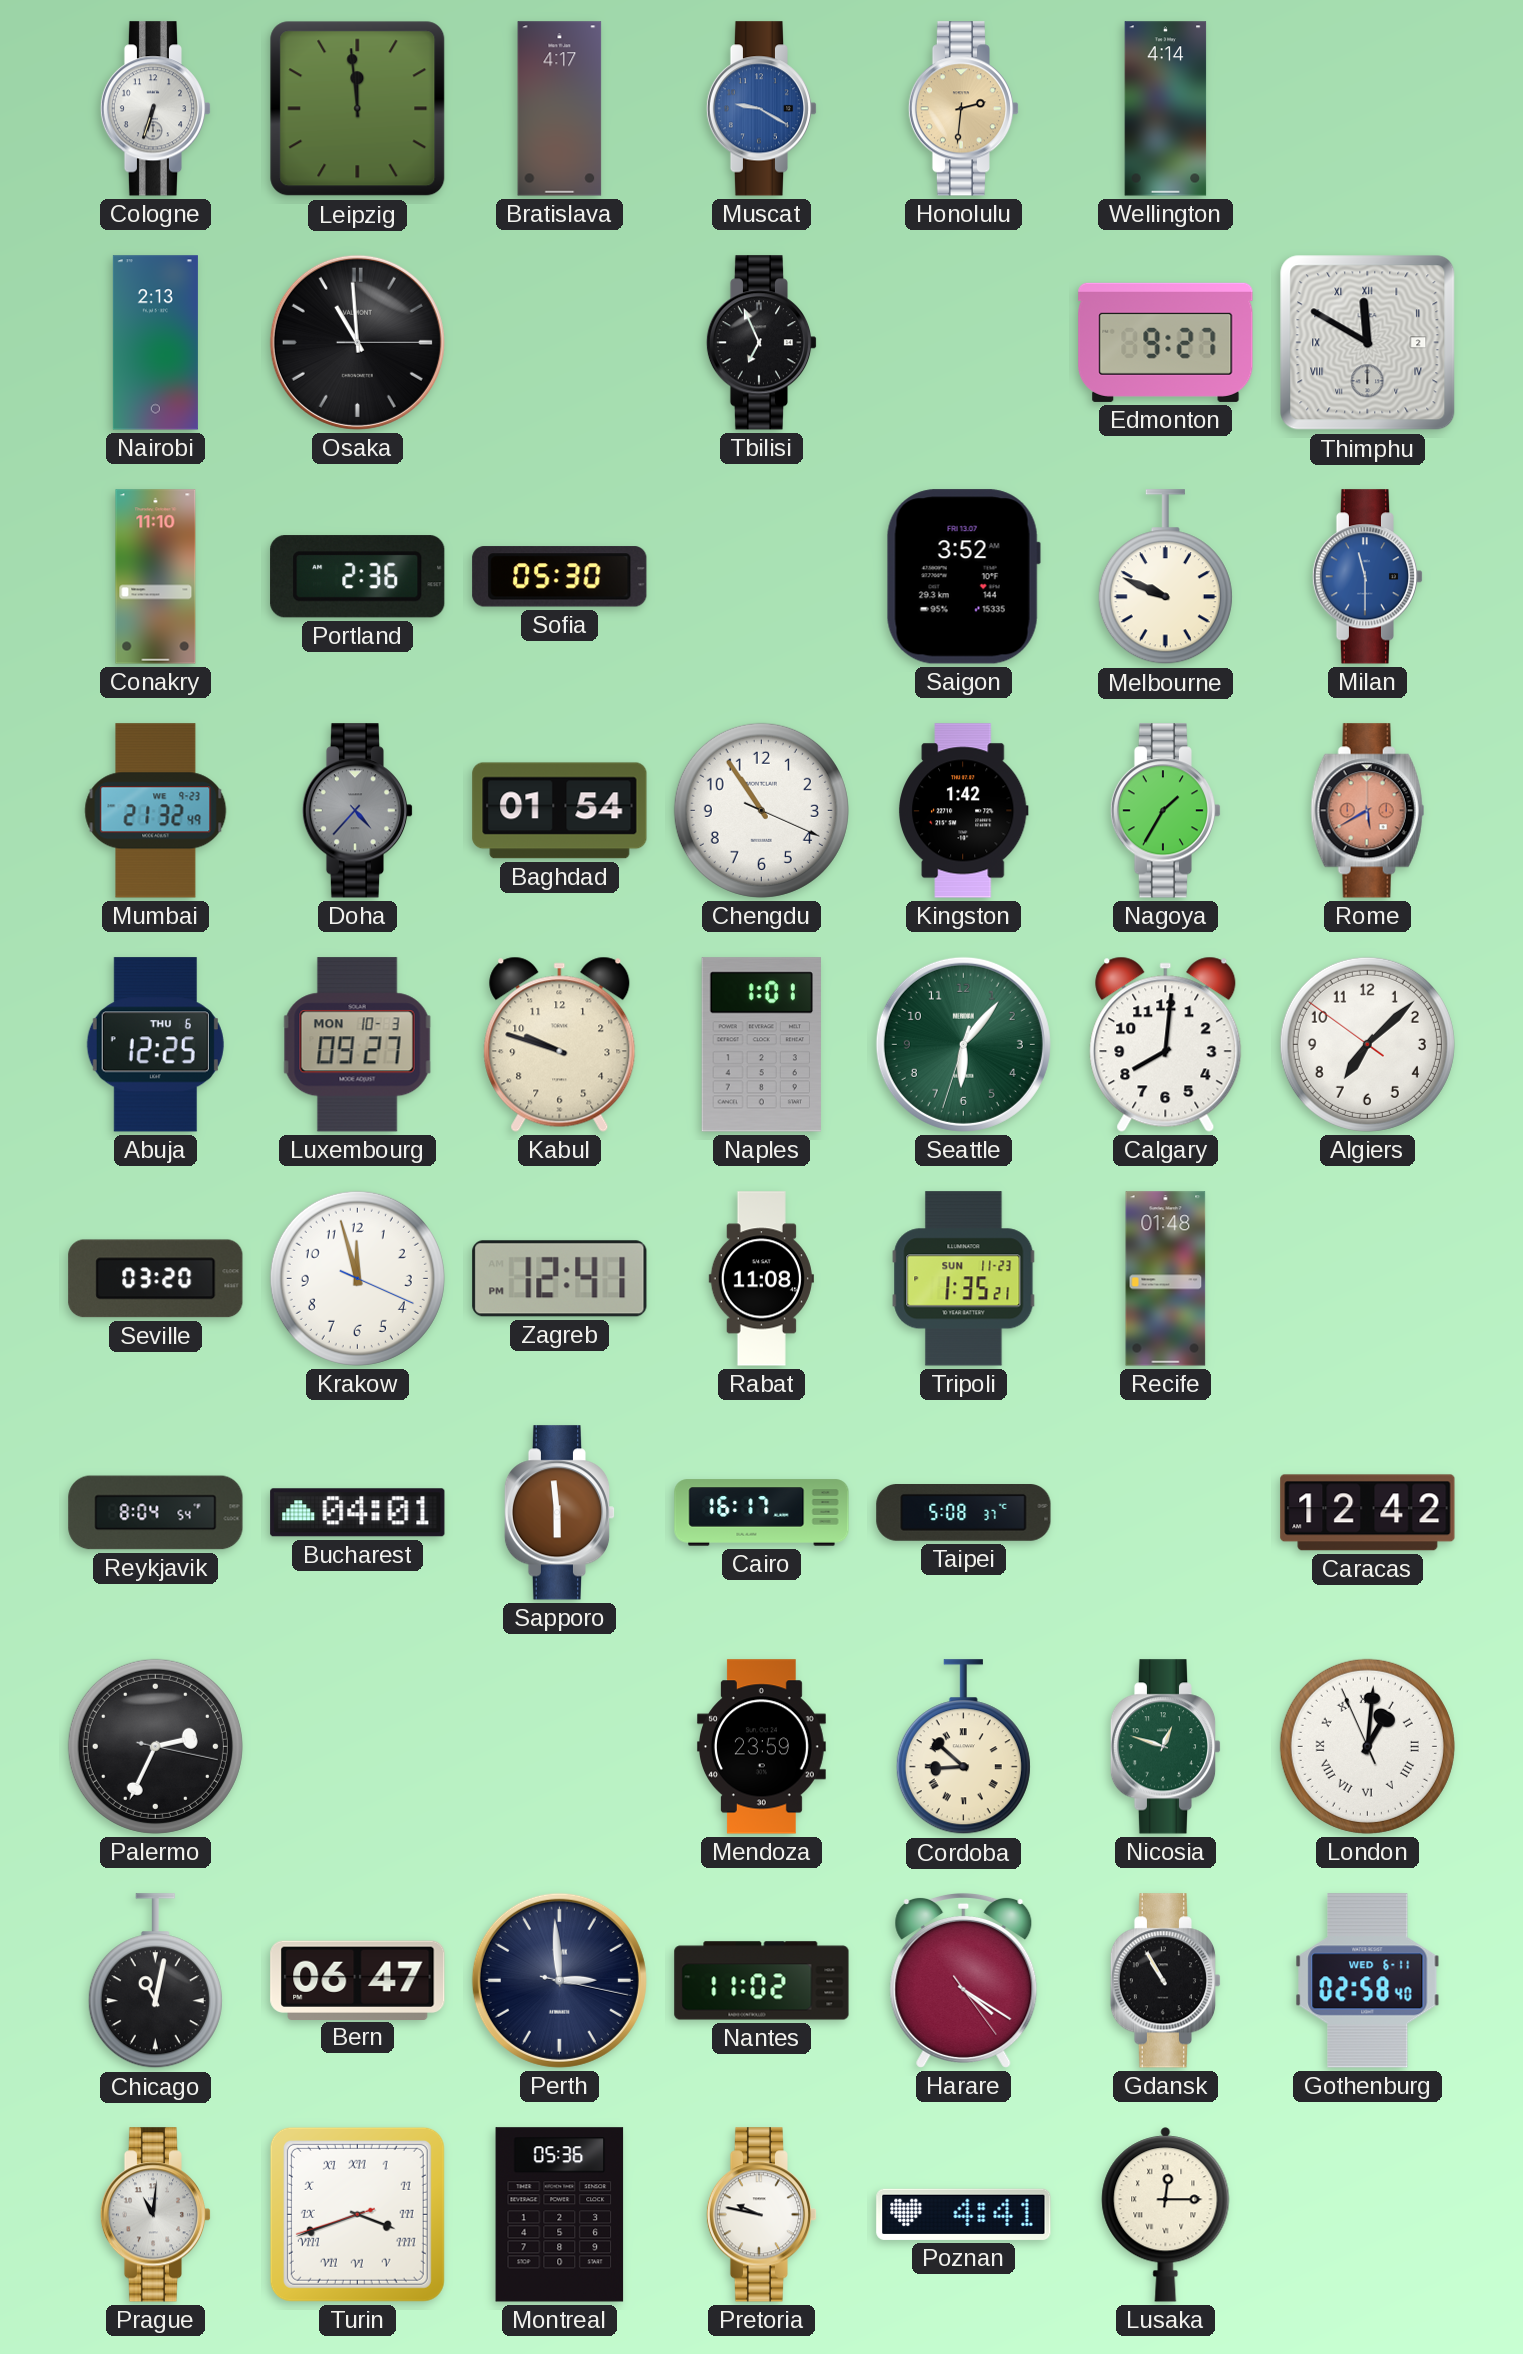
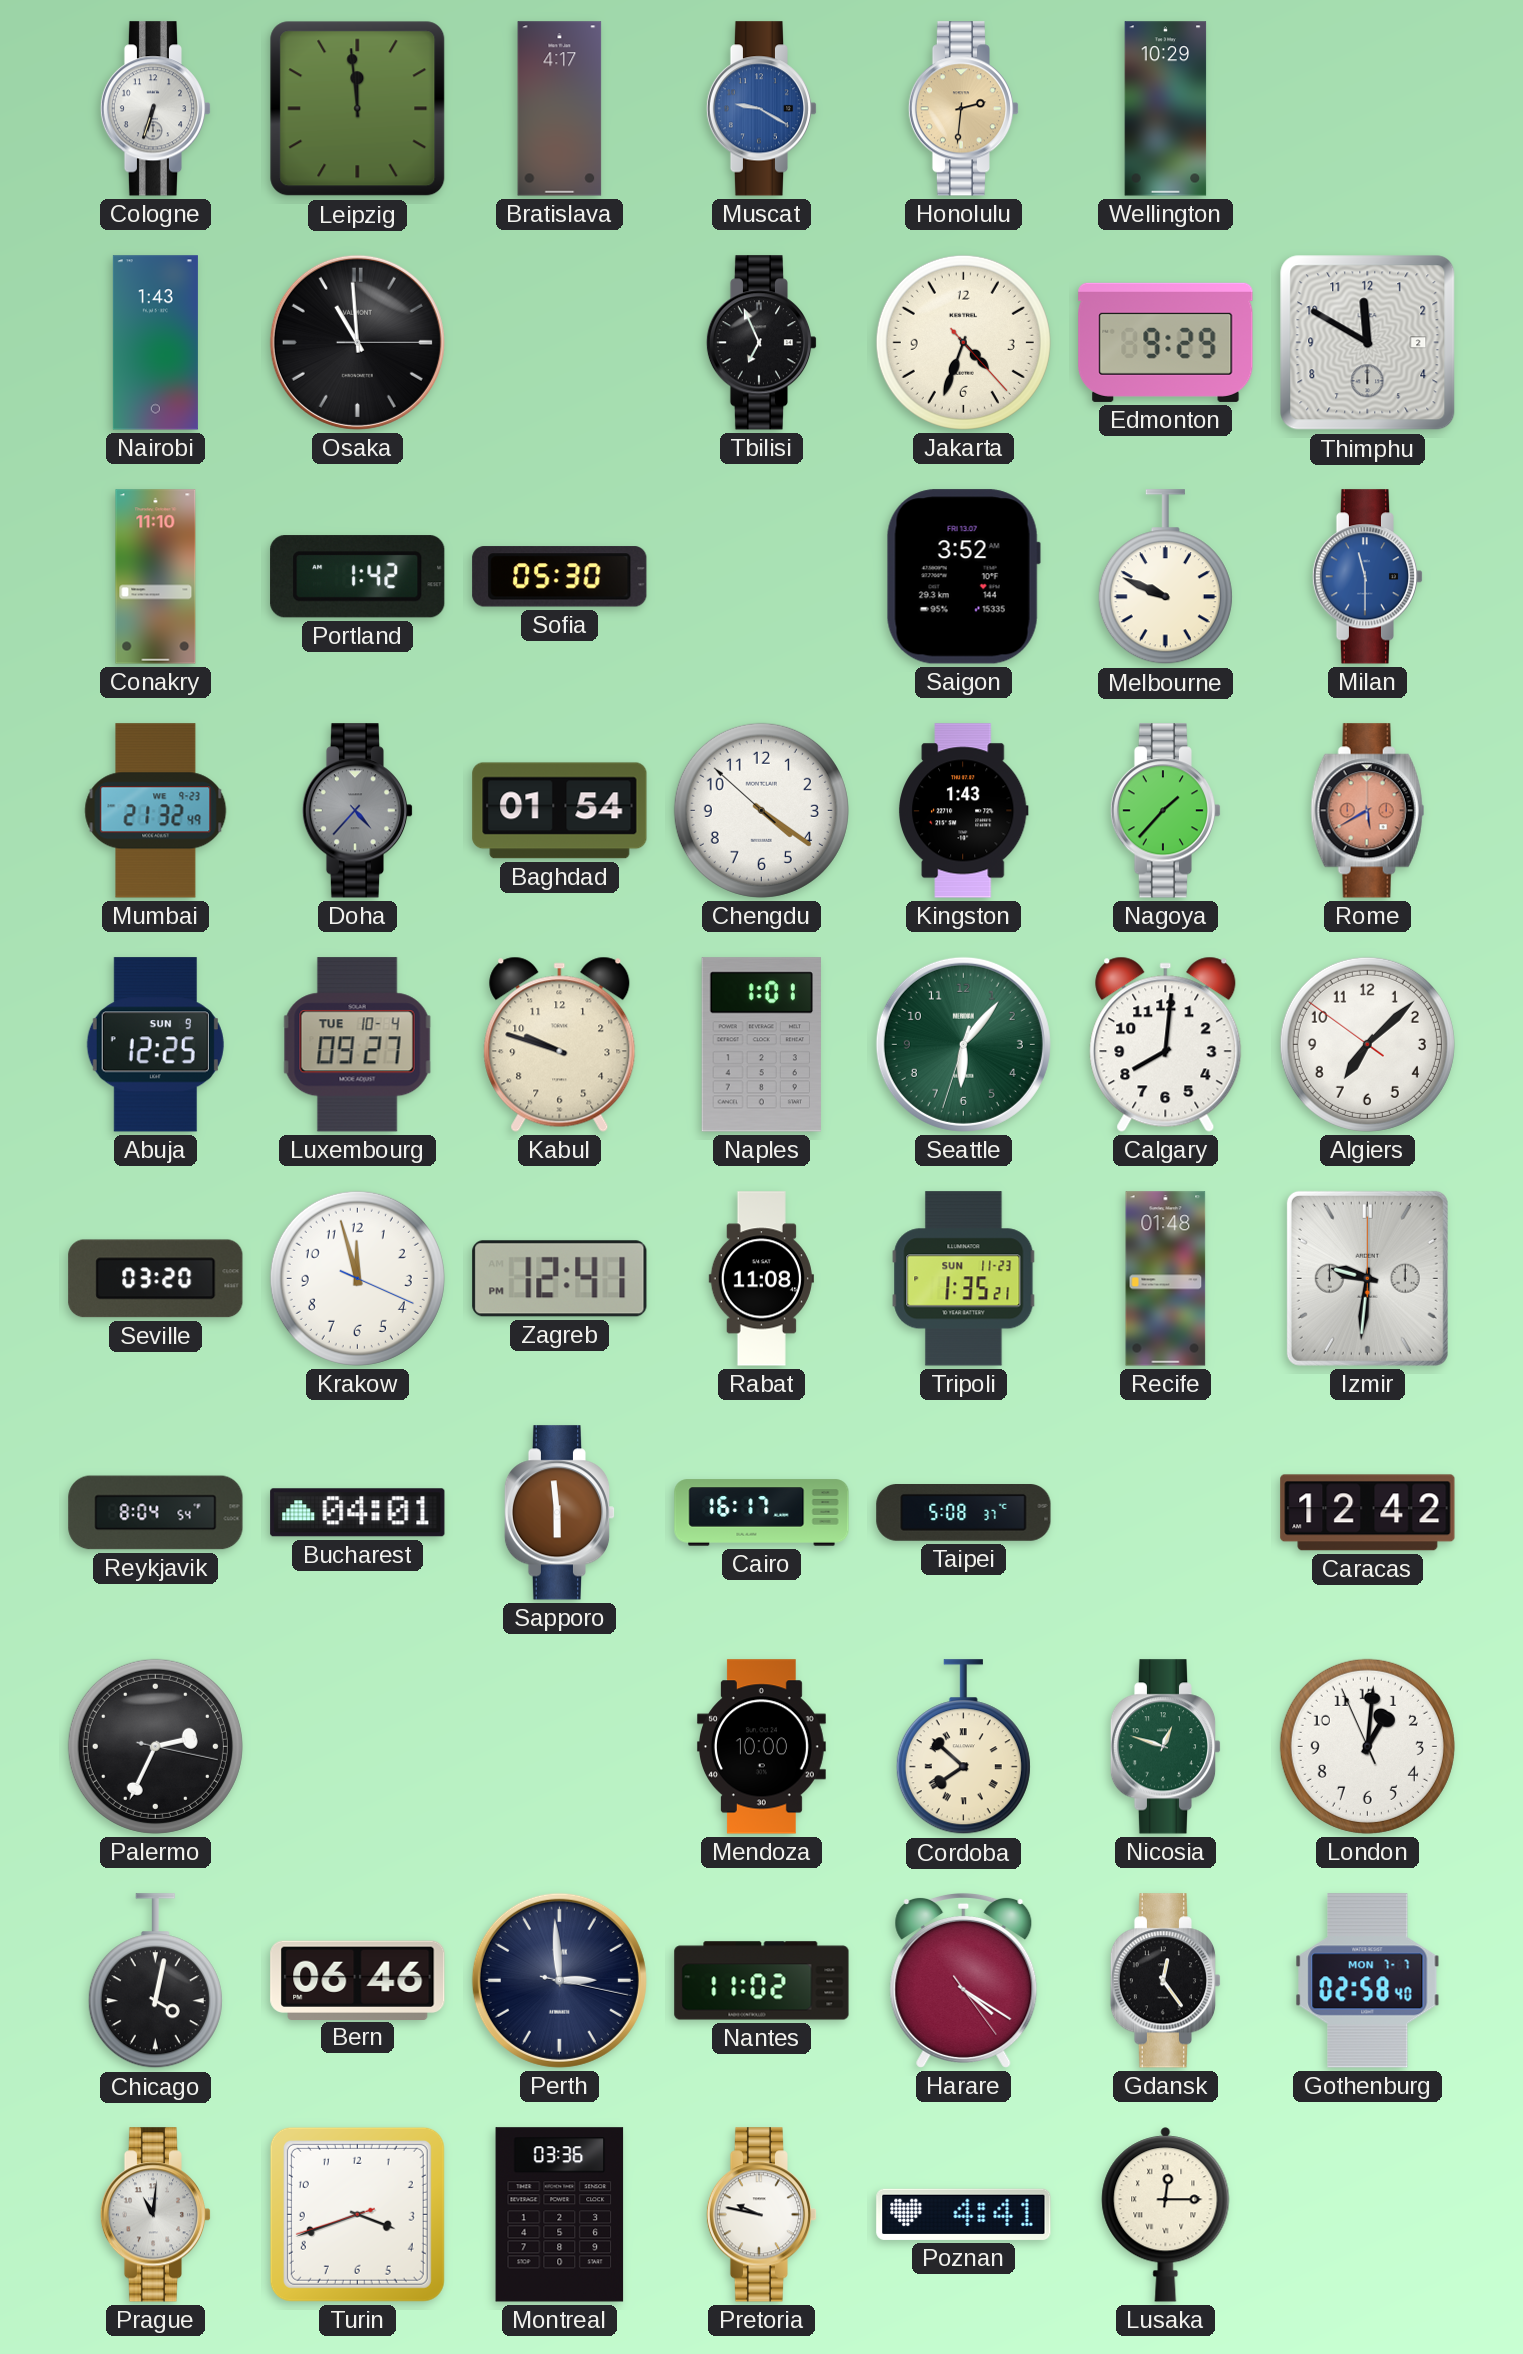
Wellington: 4:14 -> 10:29
Nairobi: 2:13 -> 1:43
Jakarta: none -> 4:33
Edmonton: 9:27 -> 9:29
Thimphu numerals: Roman -> Arabic
Portland: 2:36 -> 1:42
Chengdu: 10:54 -> 4:20
Kingston: 1:42 -> 1:43
Nagoya: 1:35 -> 1:37
Abuja date: THU 6 -> SUN 9
Luxembourg date: MON 10-3 -> TUE 10-4
Izmir: none -> 9:31
Mendoza: 23:59 -> 10:00
Cordoba: 8:52 -> 7:52
London numerals: Roman -> Arabic
Chicago: 11:02 -> 4:02
Bern: 06:47 -> 06:46
Gdansk: 10:55 -> 12:24
Gothenburg date: WED 6-11 -> MON 7-7
Turin numerals: Roman -> Arabic
Montreal: 05:36 -> 03:36
